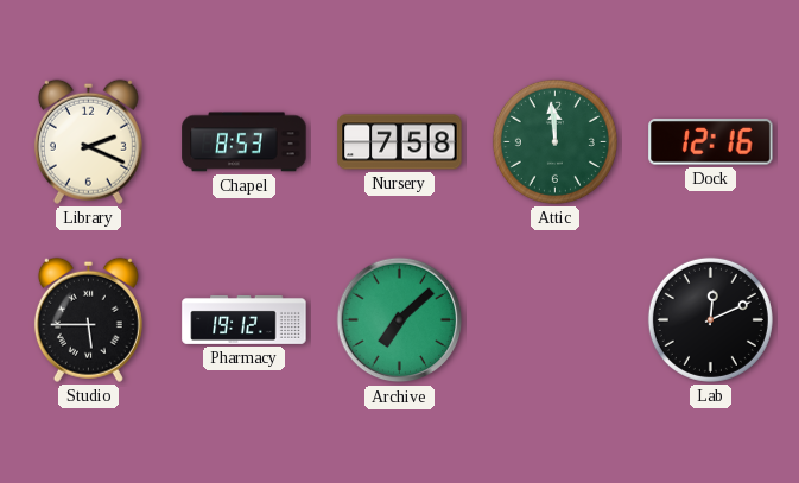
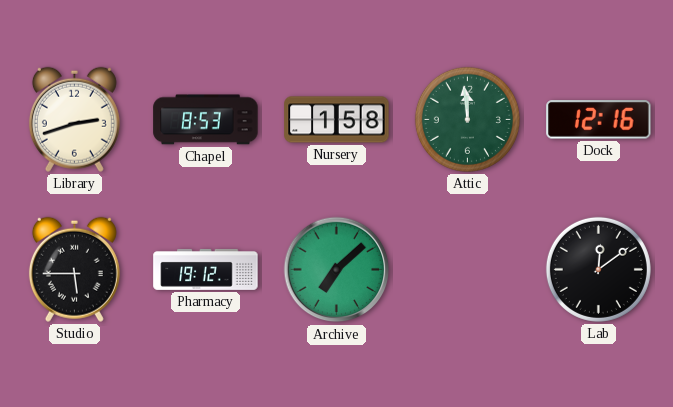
Library: 2:19 -> 2:42
Nursery: 7:58 -> 1:58
Lab: 12:11 -> 12:09
